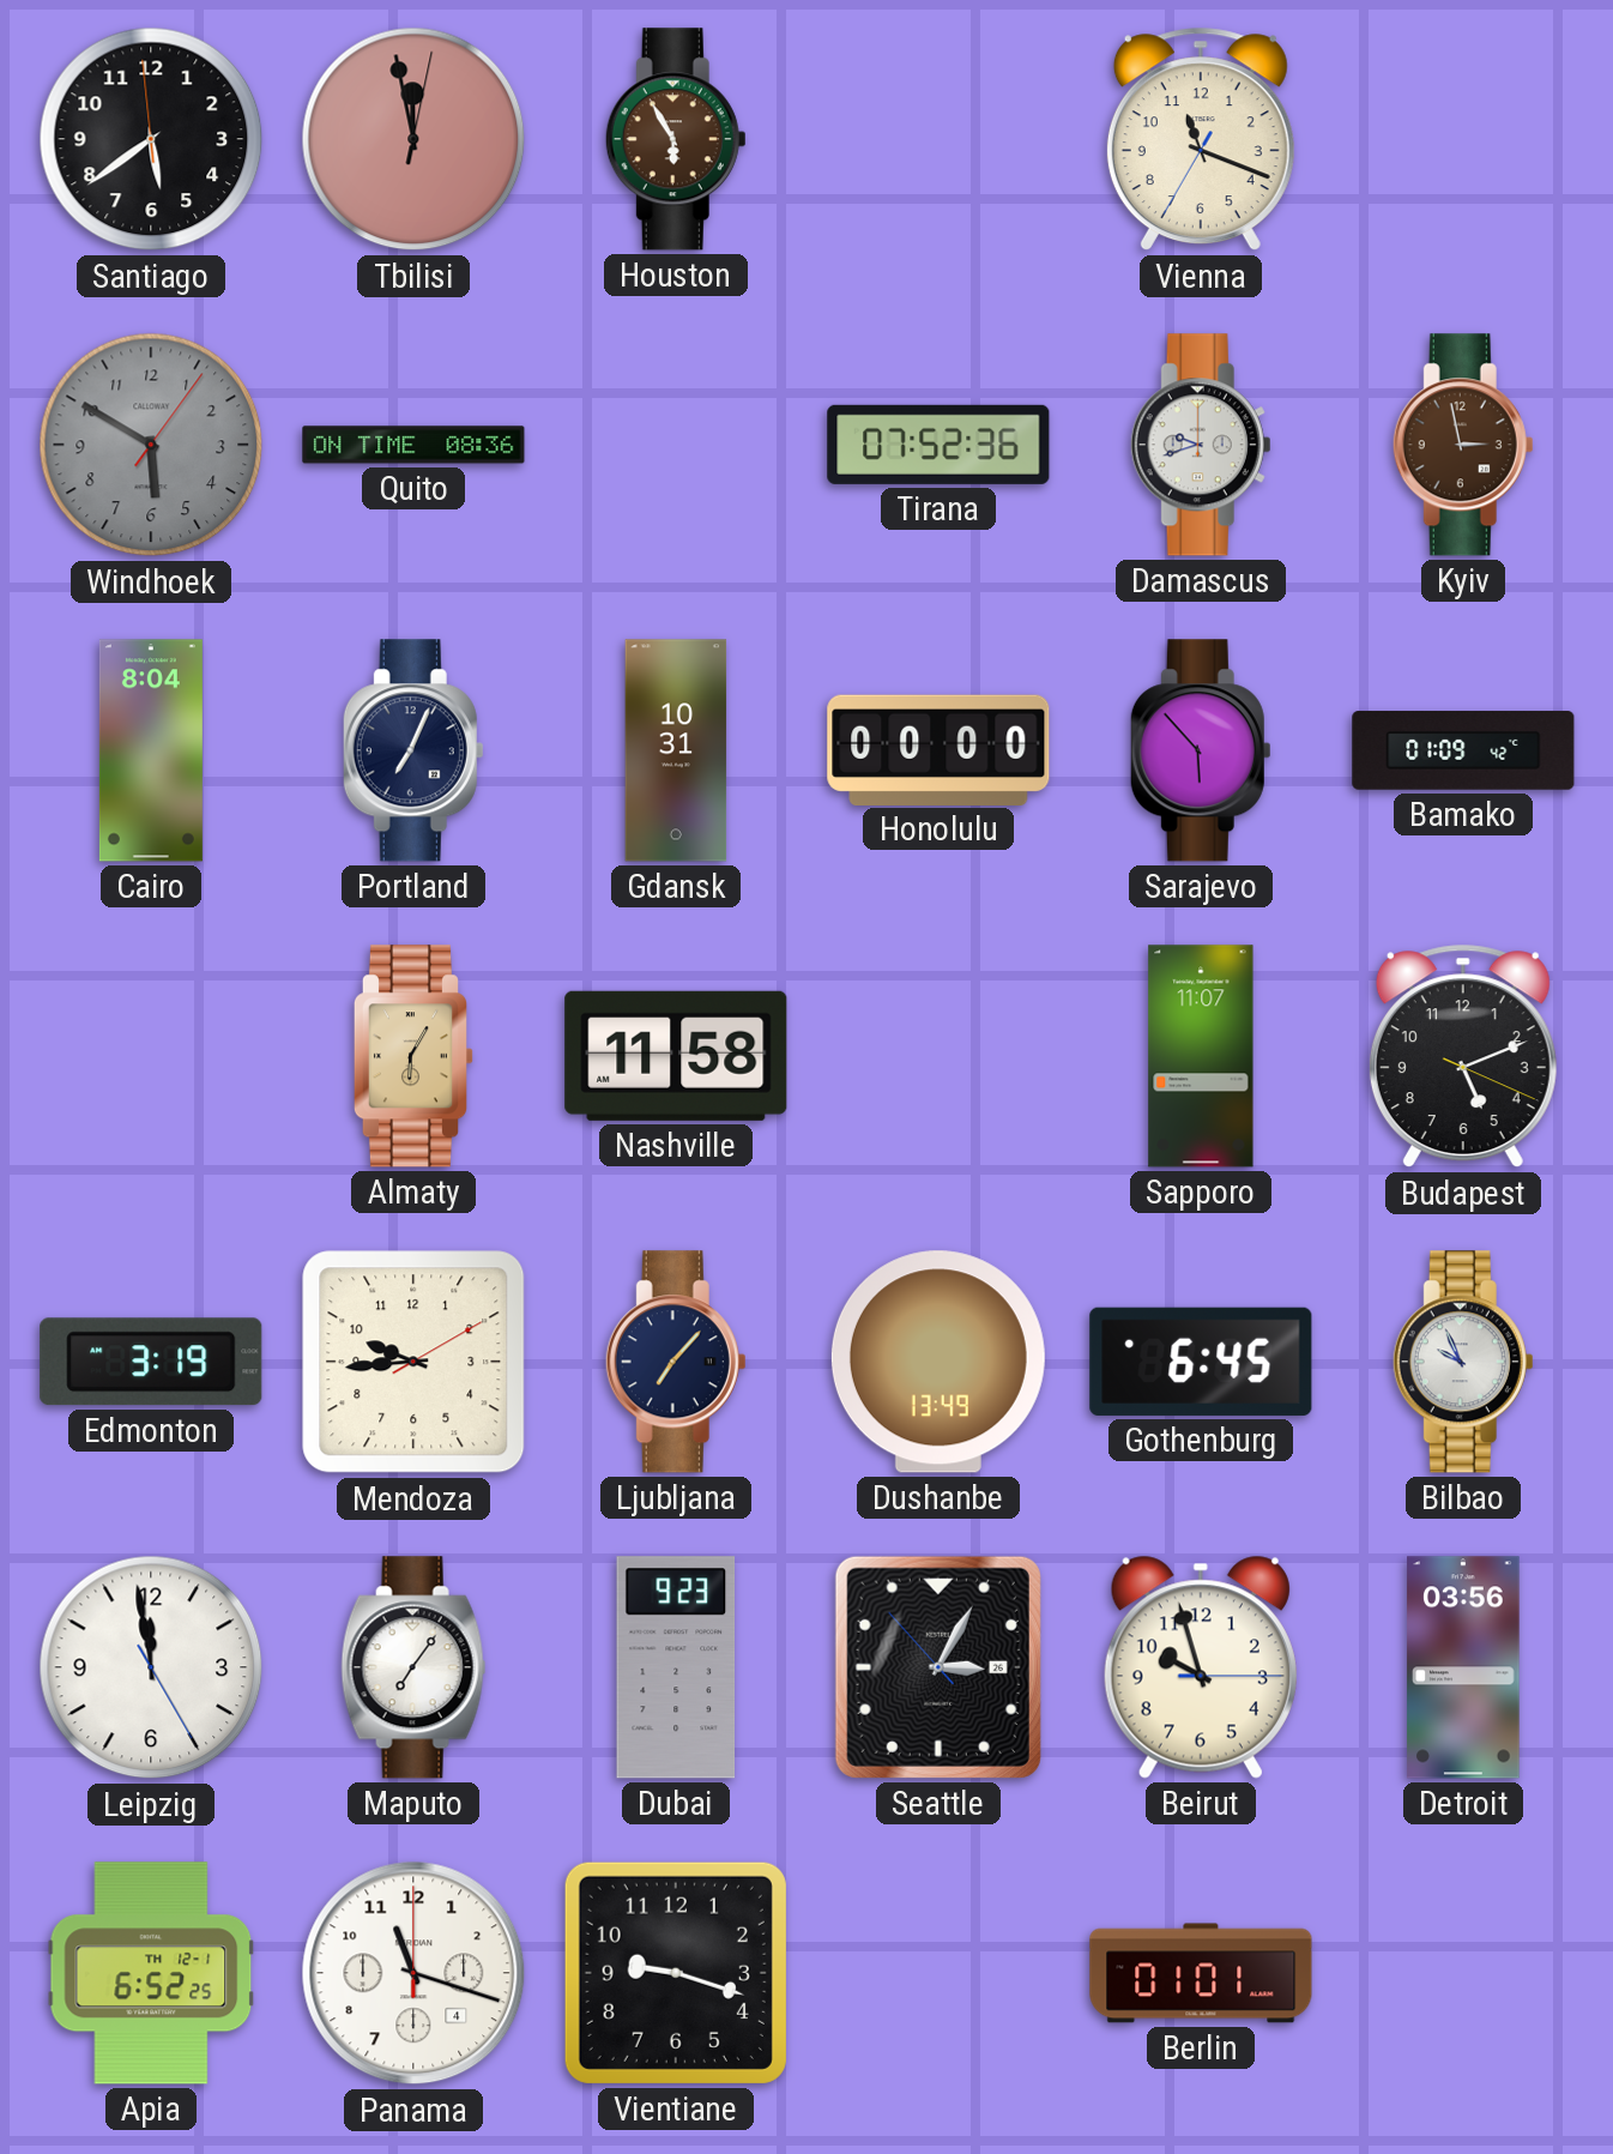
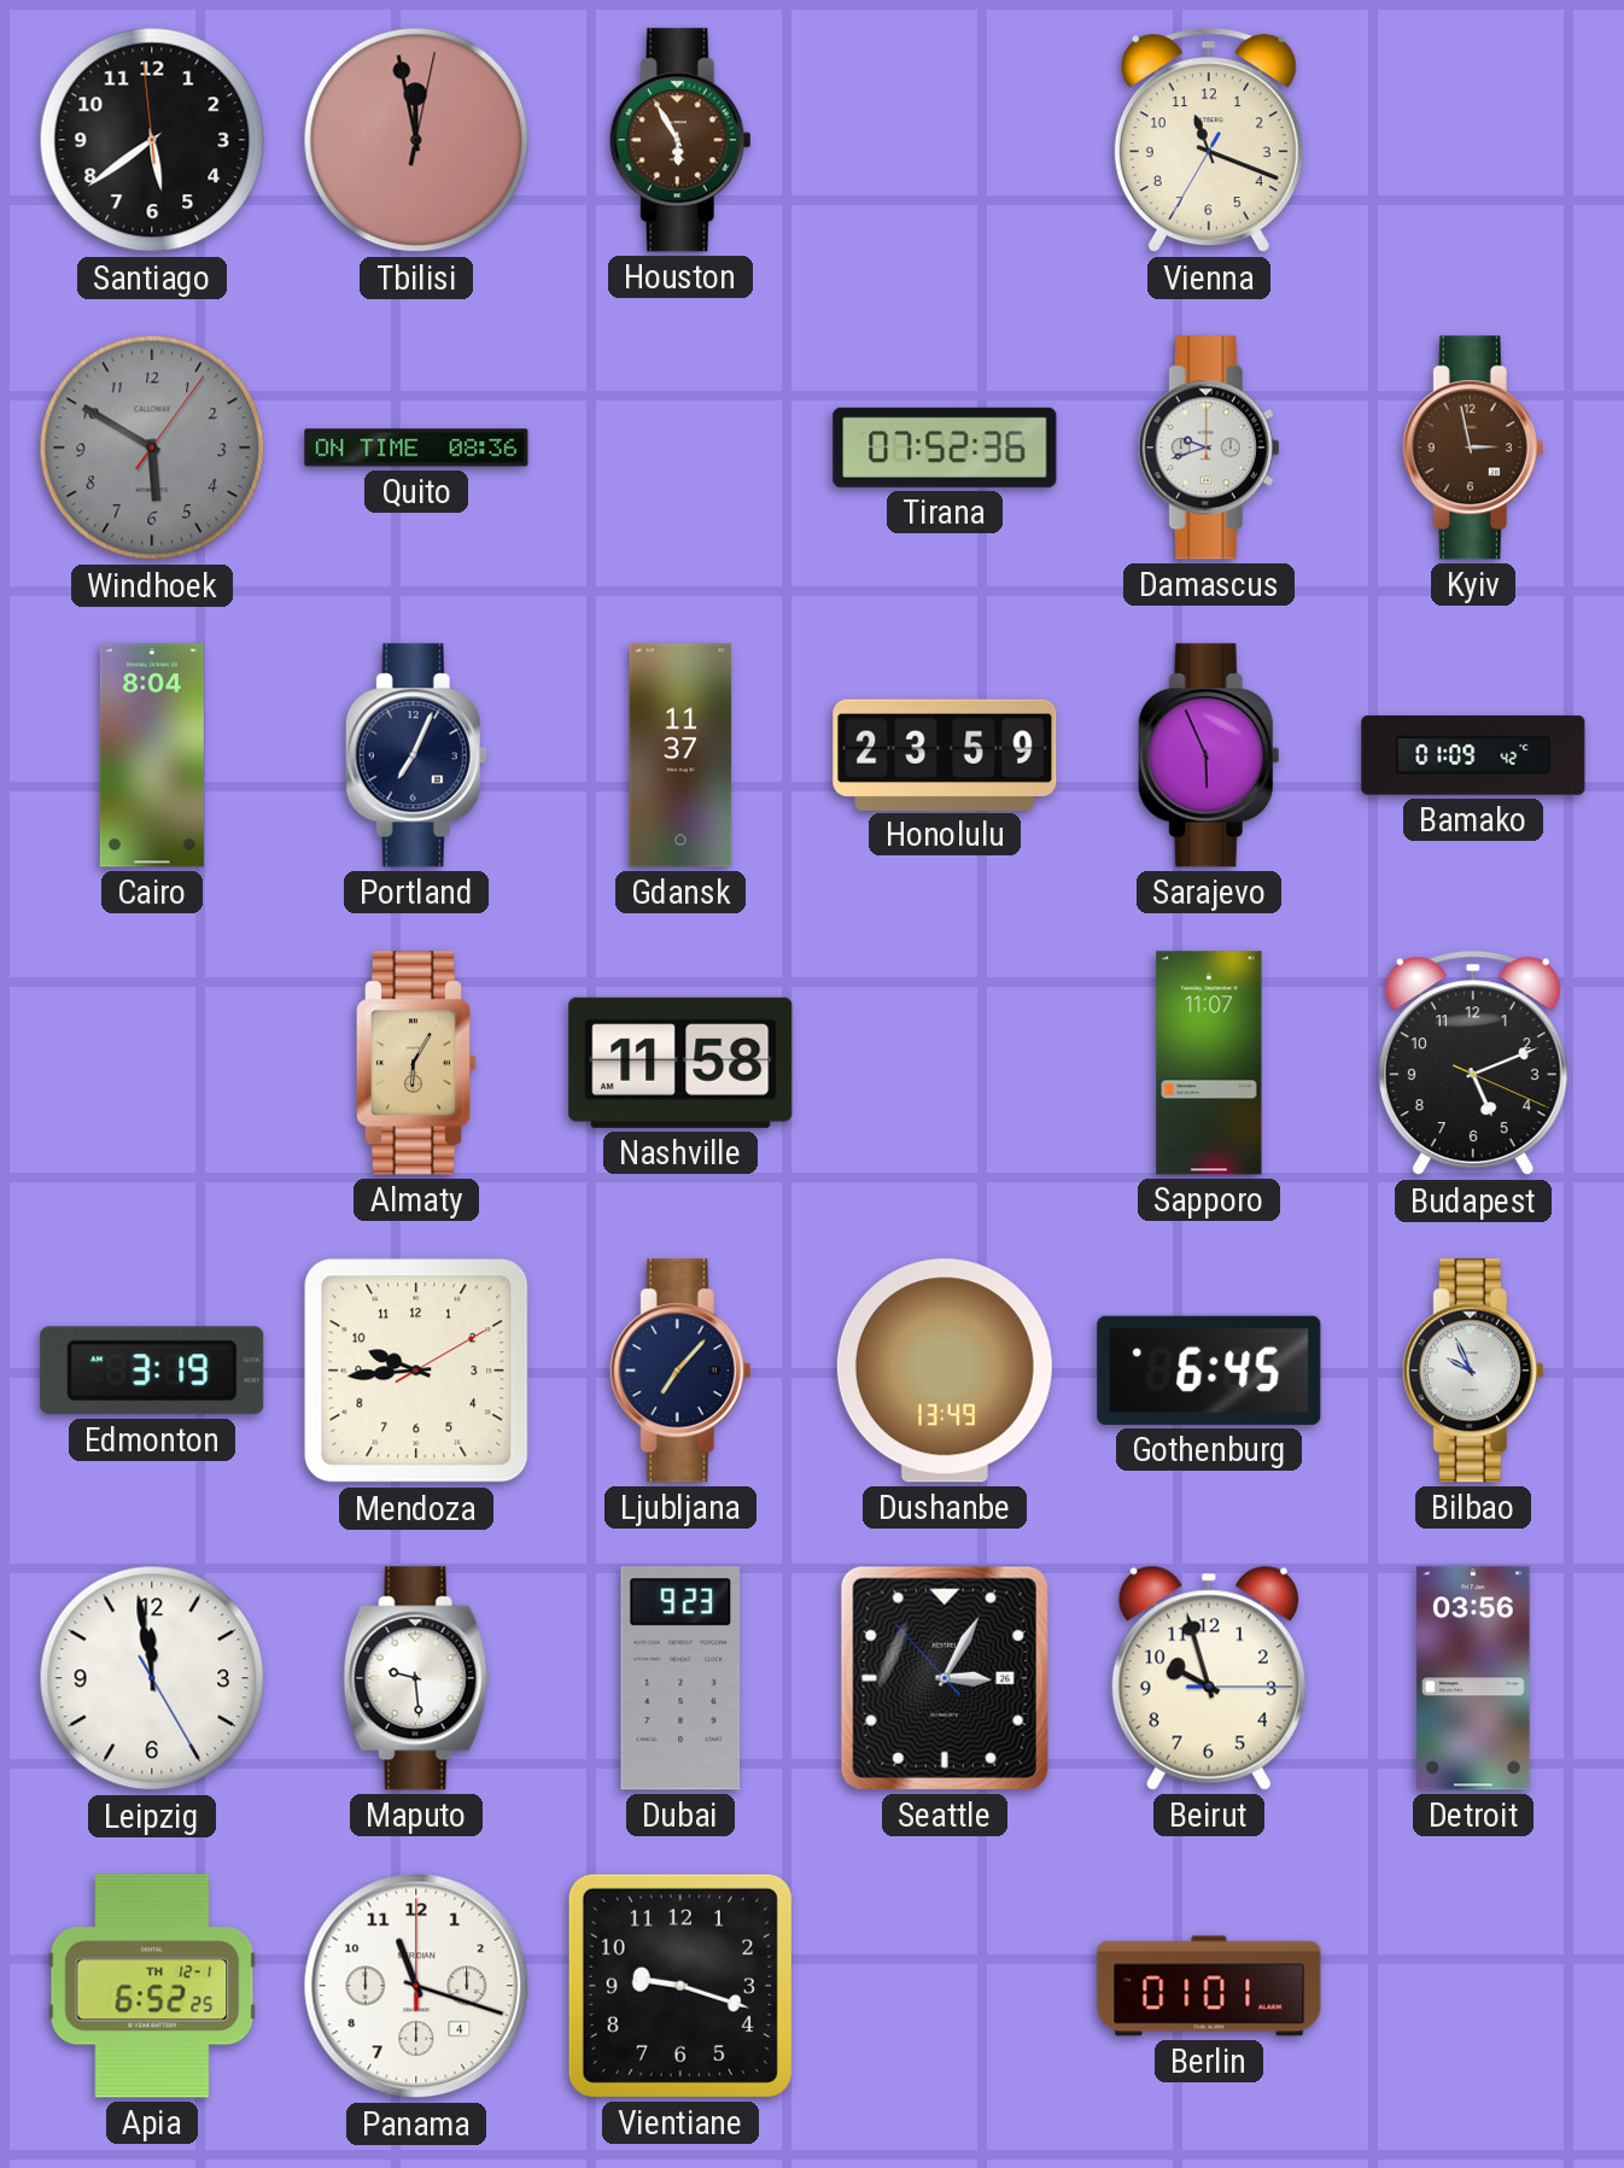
Gdansk: 10:31 -> 11:37
Honolulu: 00:00 -> 23:59
Sarajevo: 5:53 -> 5:56
Maputo: 7:06 -> 9:29
